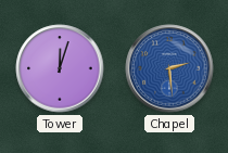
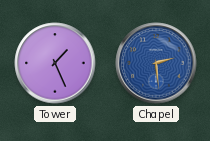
Tower: 12:03 -> 1:26
